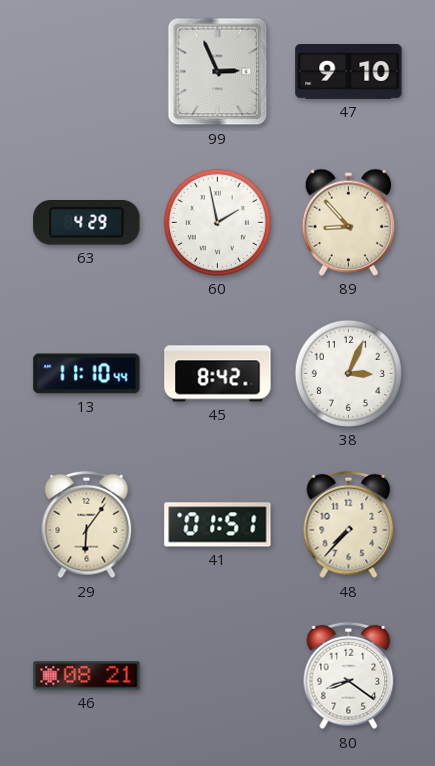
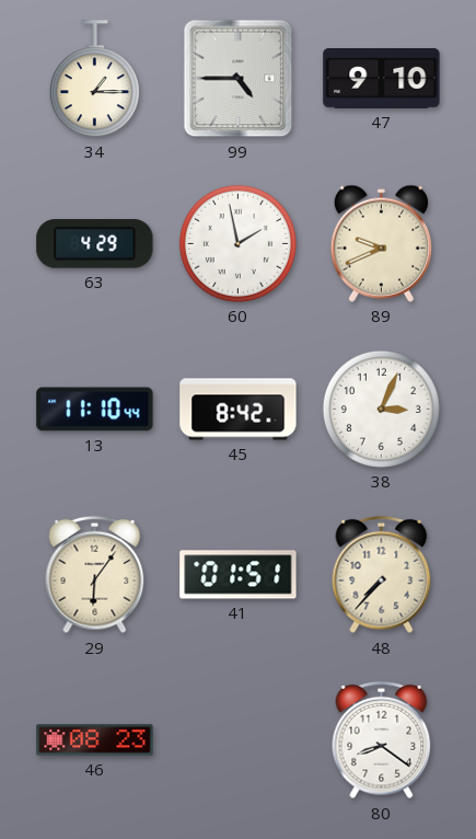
34: none -> 1:15
99: 2:56 -> 4:45
89: 8:53 -> 9:41
46: 08:21 -> 08:23
